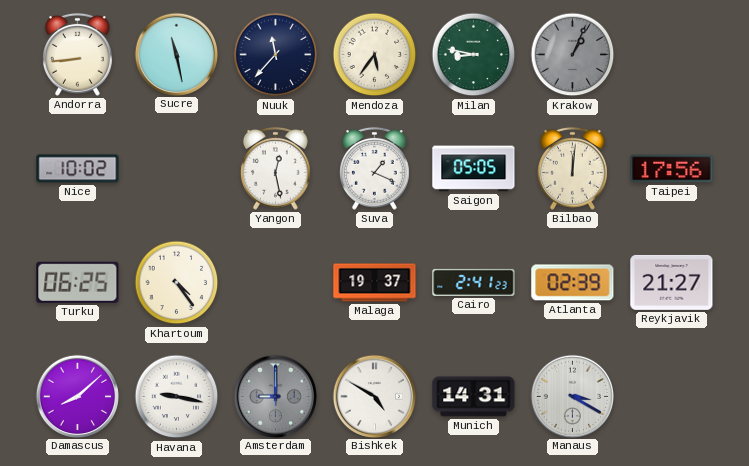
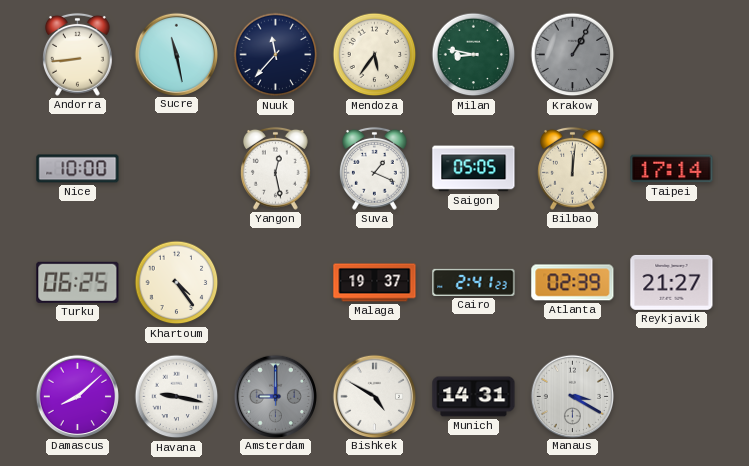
Krakow: 1:04 -> 1:05
Nice: 10:02 -> 10:00
Taipei: 17:56 -> 17:14
